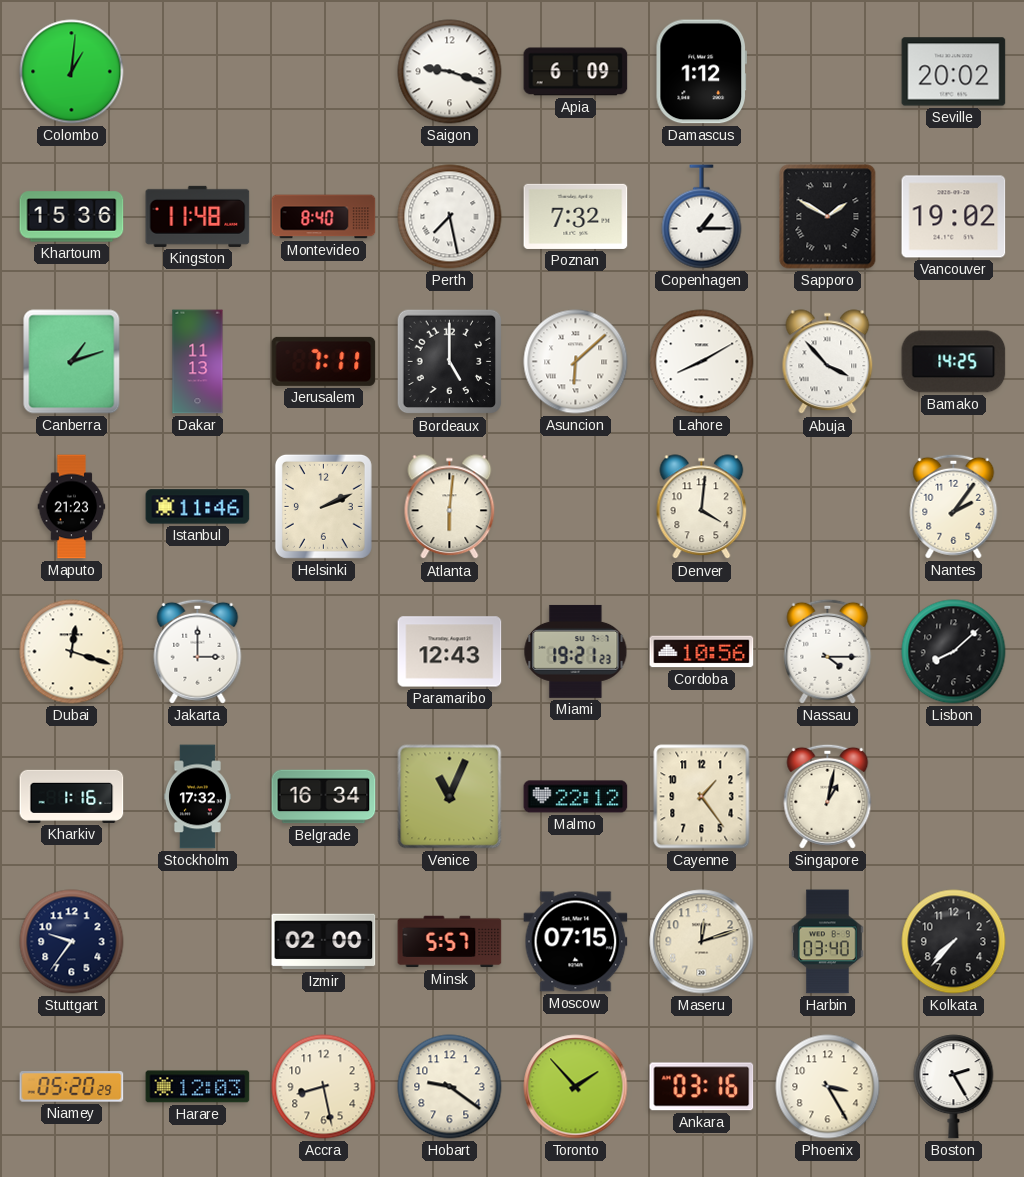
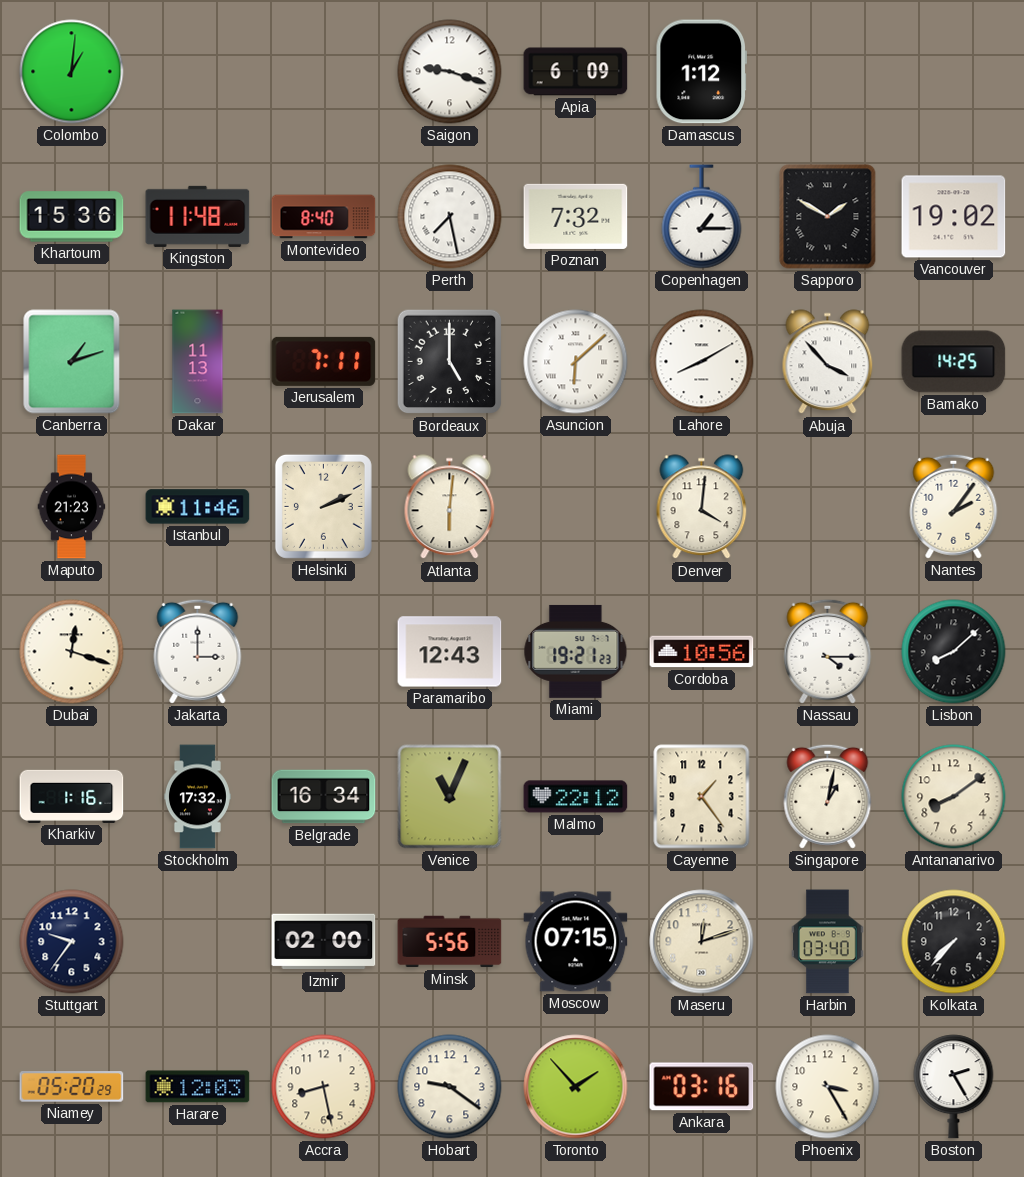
Seville: 20:02 -> none
Antananarivo: none -> 8:09
Minsk: 5:57 -> 5:56
